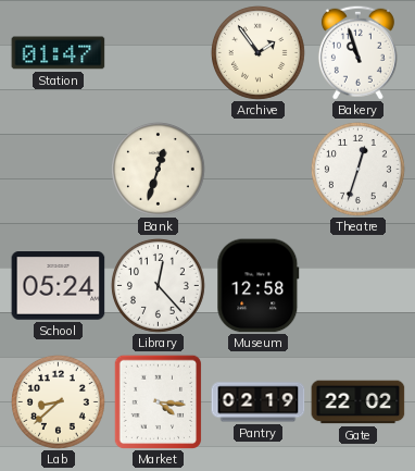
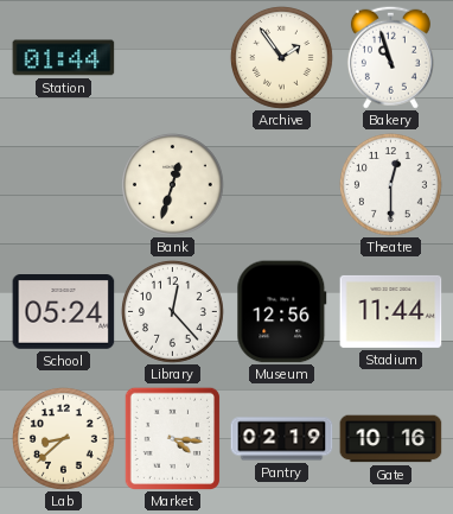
Station: 01:47 -> 01:44
Theatre: 12:33 -> 12:30
Museum: 12:58 -> 12:56
Stadium: none -> 11:44
Gate: 22:02 -> 10:16
